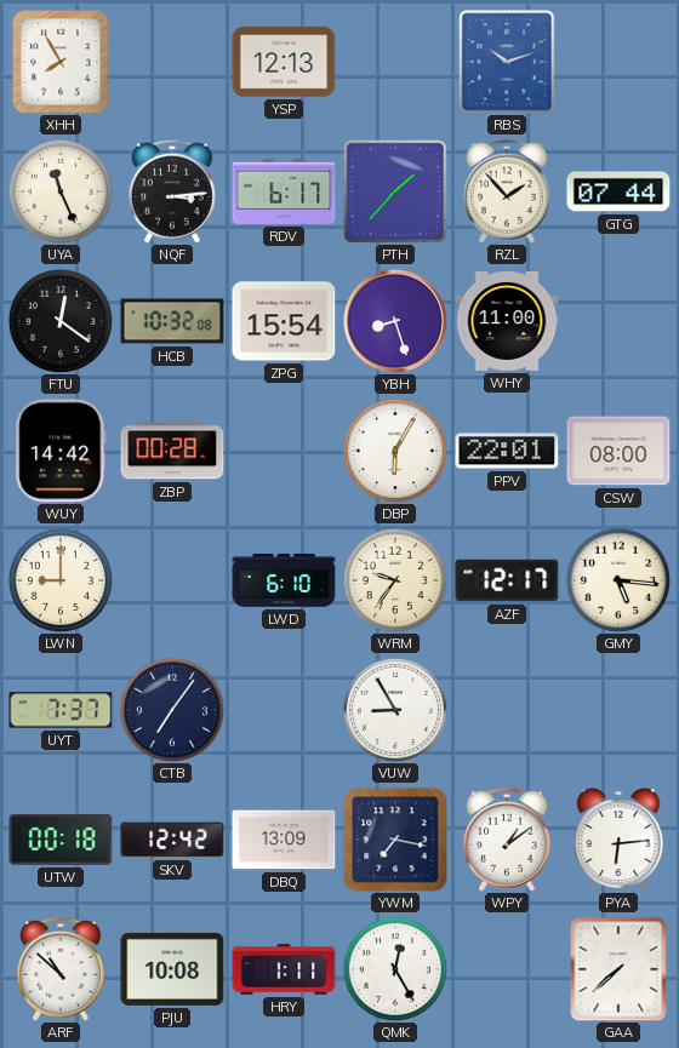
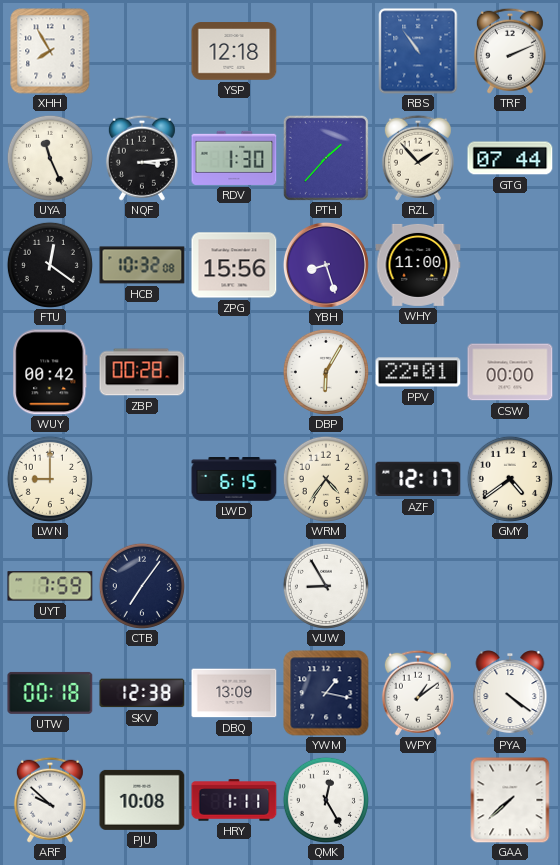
YSP: 12:13 -> 12:18
RBS: 10:12 -> 10:54
TRF: none -> 2:11
RDV: 6:17 -> 1:30
ZPG: 15:54 -> 15:56
WUY: 14:42 -> 00:42
CSW: 08:00 -> 00:00
LWD: 6:10 -> 6:15
WRM: 9:36 -> 4:36
GMY: 5:16 -> 4:39
UYT: 7:37 -> 7:59
SKV: 12:42 -> 12:38
YWM: 7:17 -> 1:17
PYA: 6:14 -> 4:21
ARF: 10:52 -> 9:52
